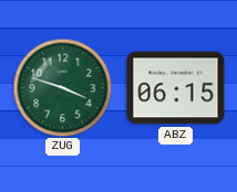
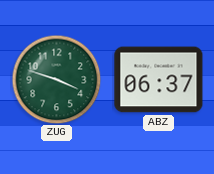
ABZ: 06:15 -> 06:37
